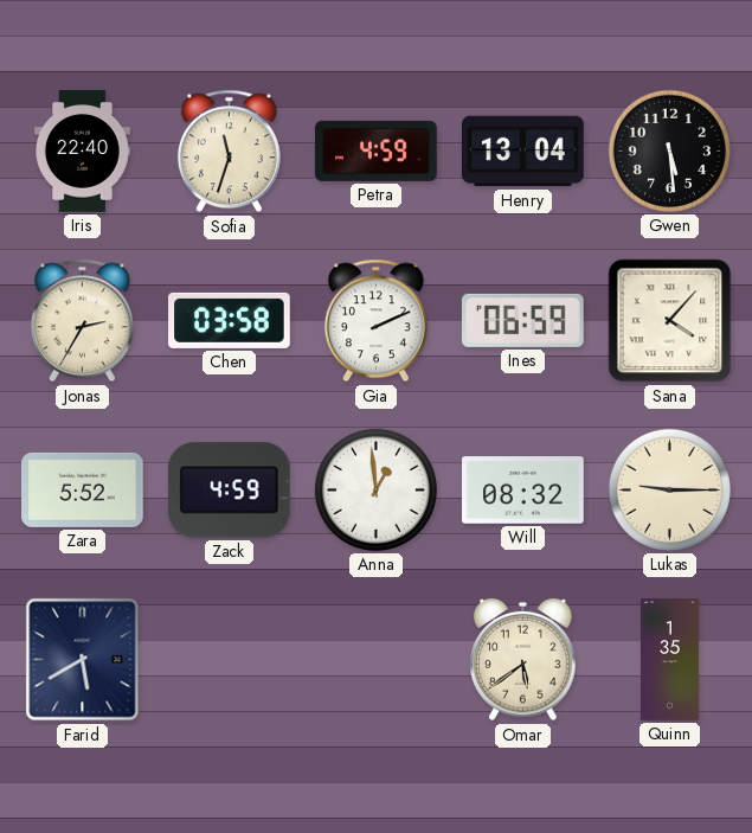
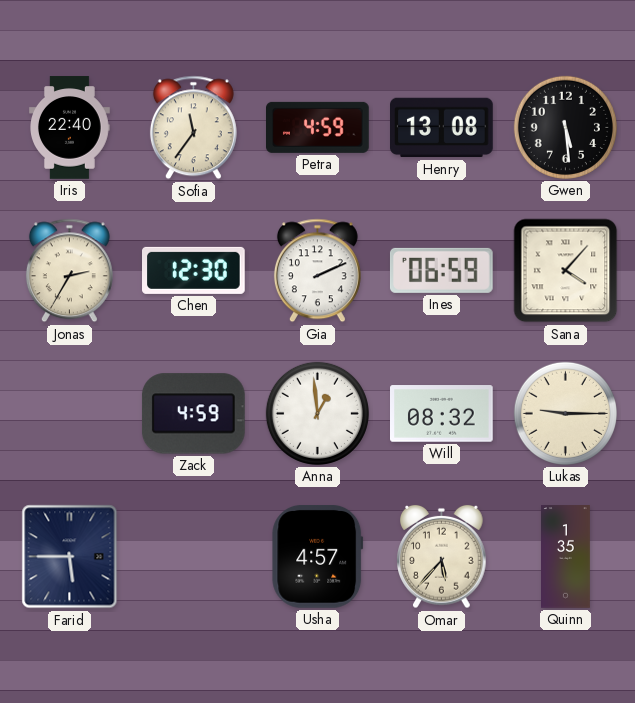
Sofia: 11:33 -> 11:36
Henry: 13:04 -> 13:08
Chen: 03:58 -> 12:30
Zara: 5:52 -> none
Farid: 5:40 -> 5:45
Usha: none -> 4:57
Omar: 5:39 -> 5:37
